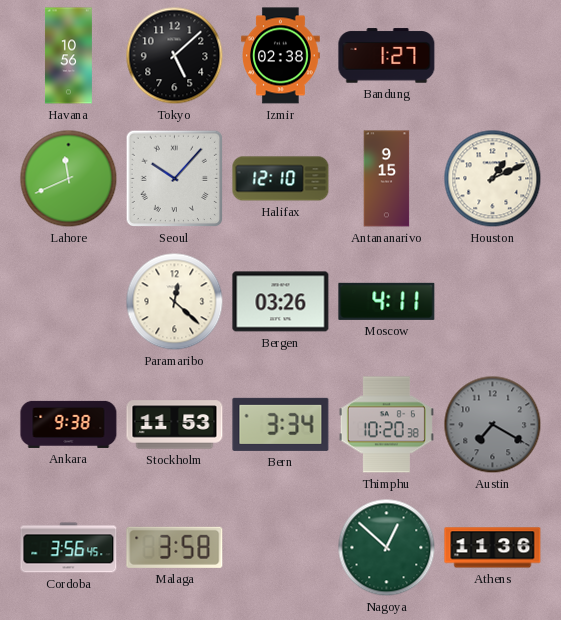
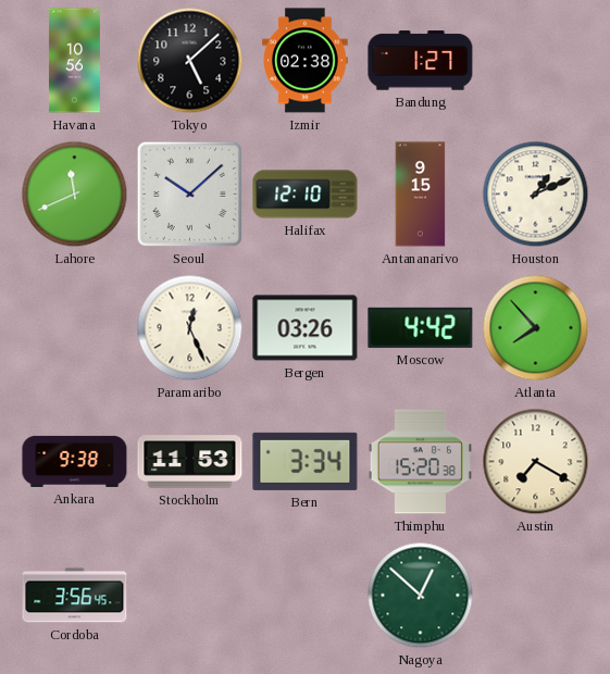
Seoul: 10:07 -> 10:08
Paramaribo: 12:22 -> 12:26
Moscow: 4:11 -> 4:42
Atlanta: none -> 7:53
Thimphu: 10:20 -> 15:20
Austin dial: grey -> cream
Malaga: 3:58 -> none
Athens: 11:36 -> none
